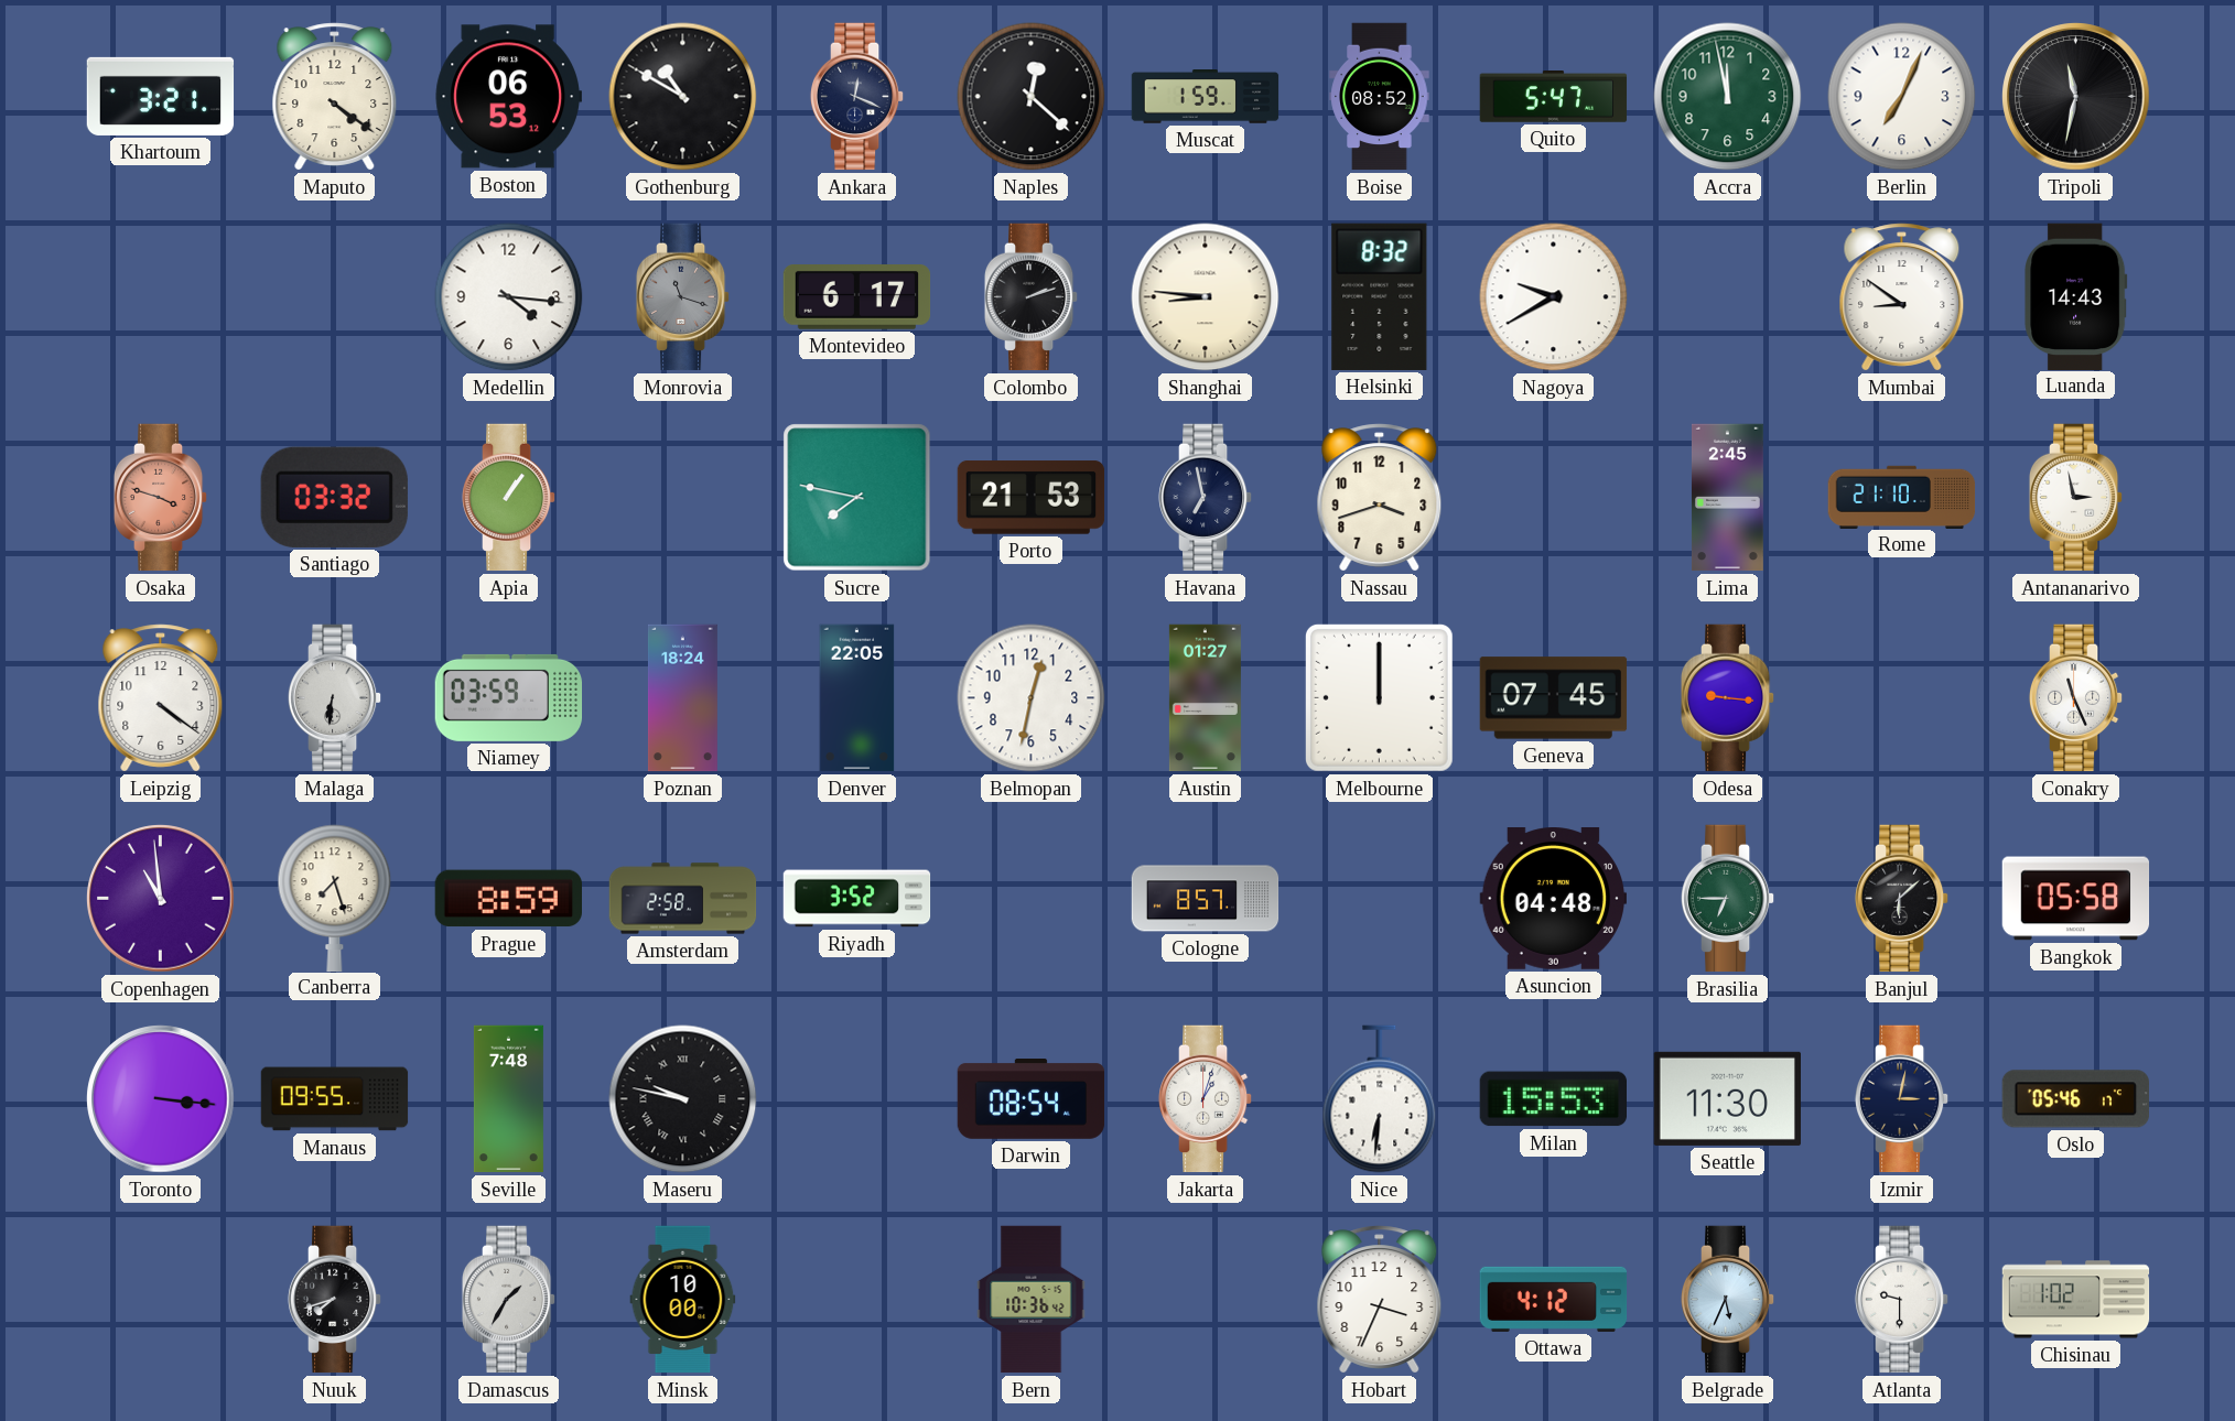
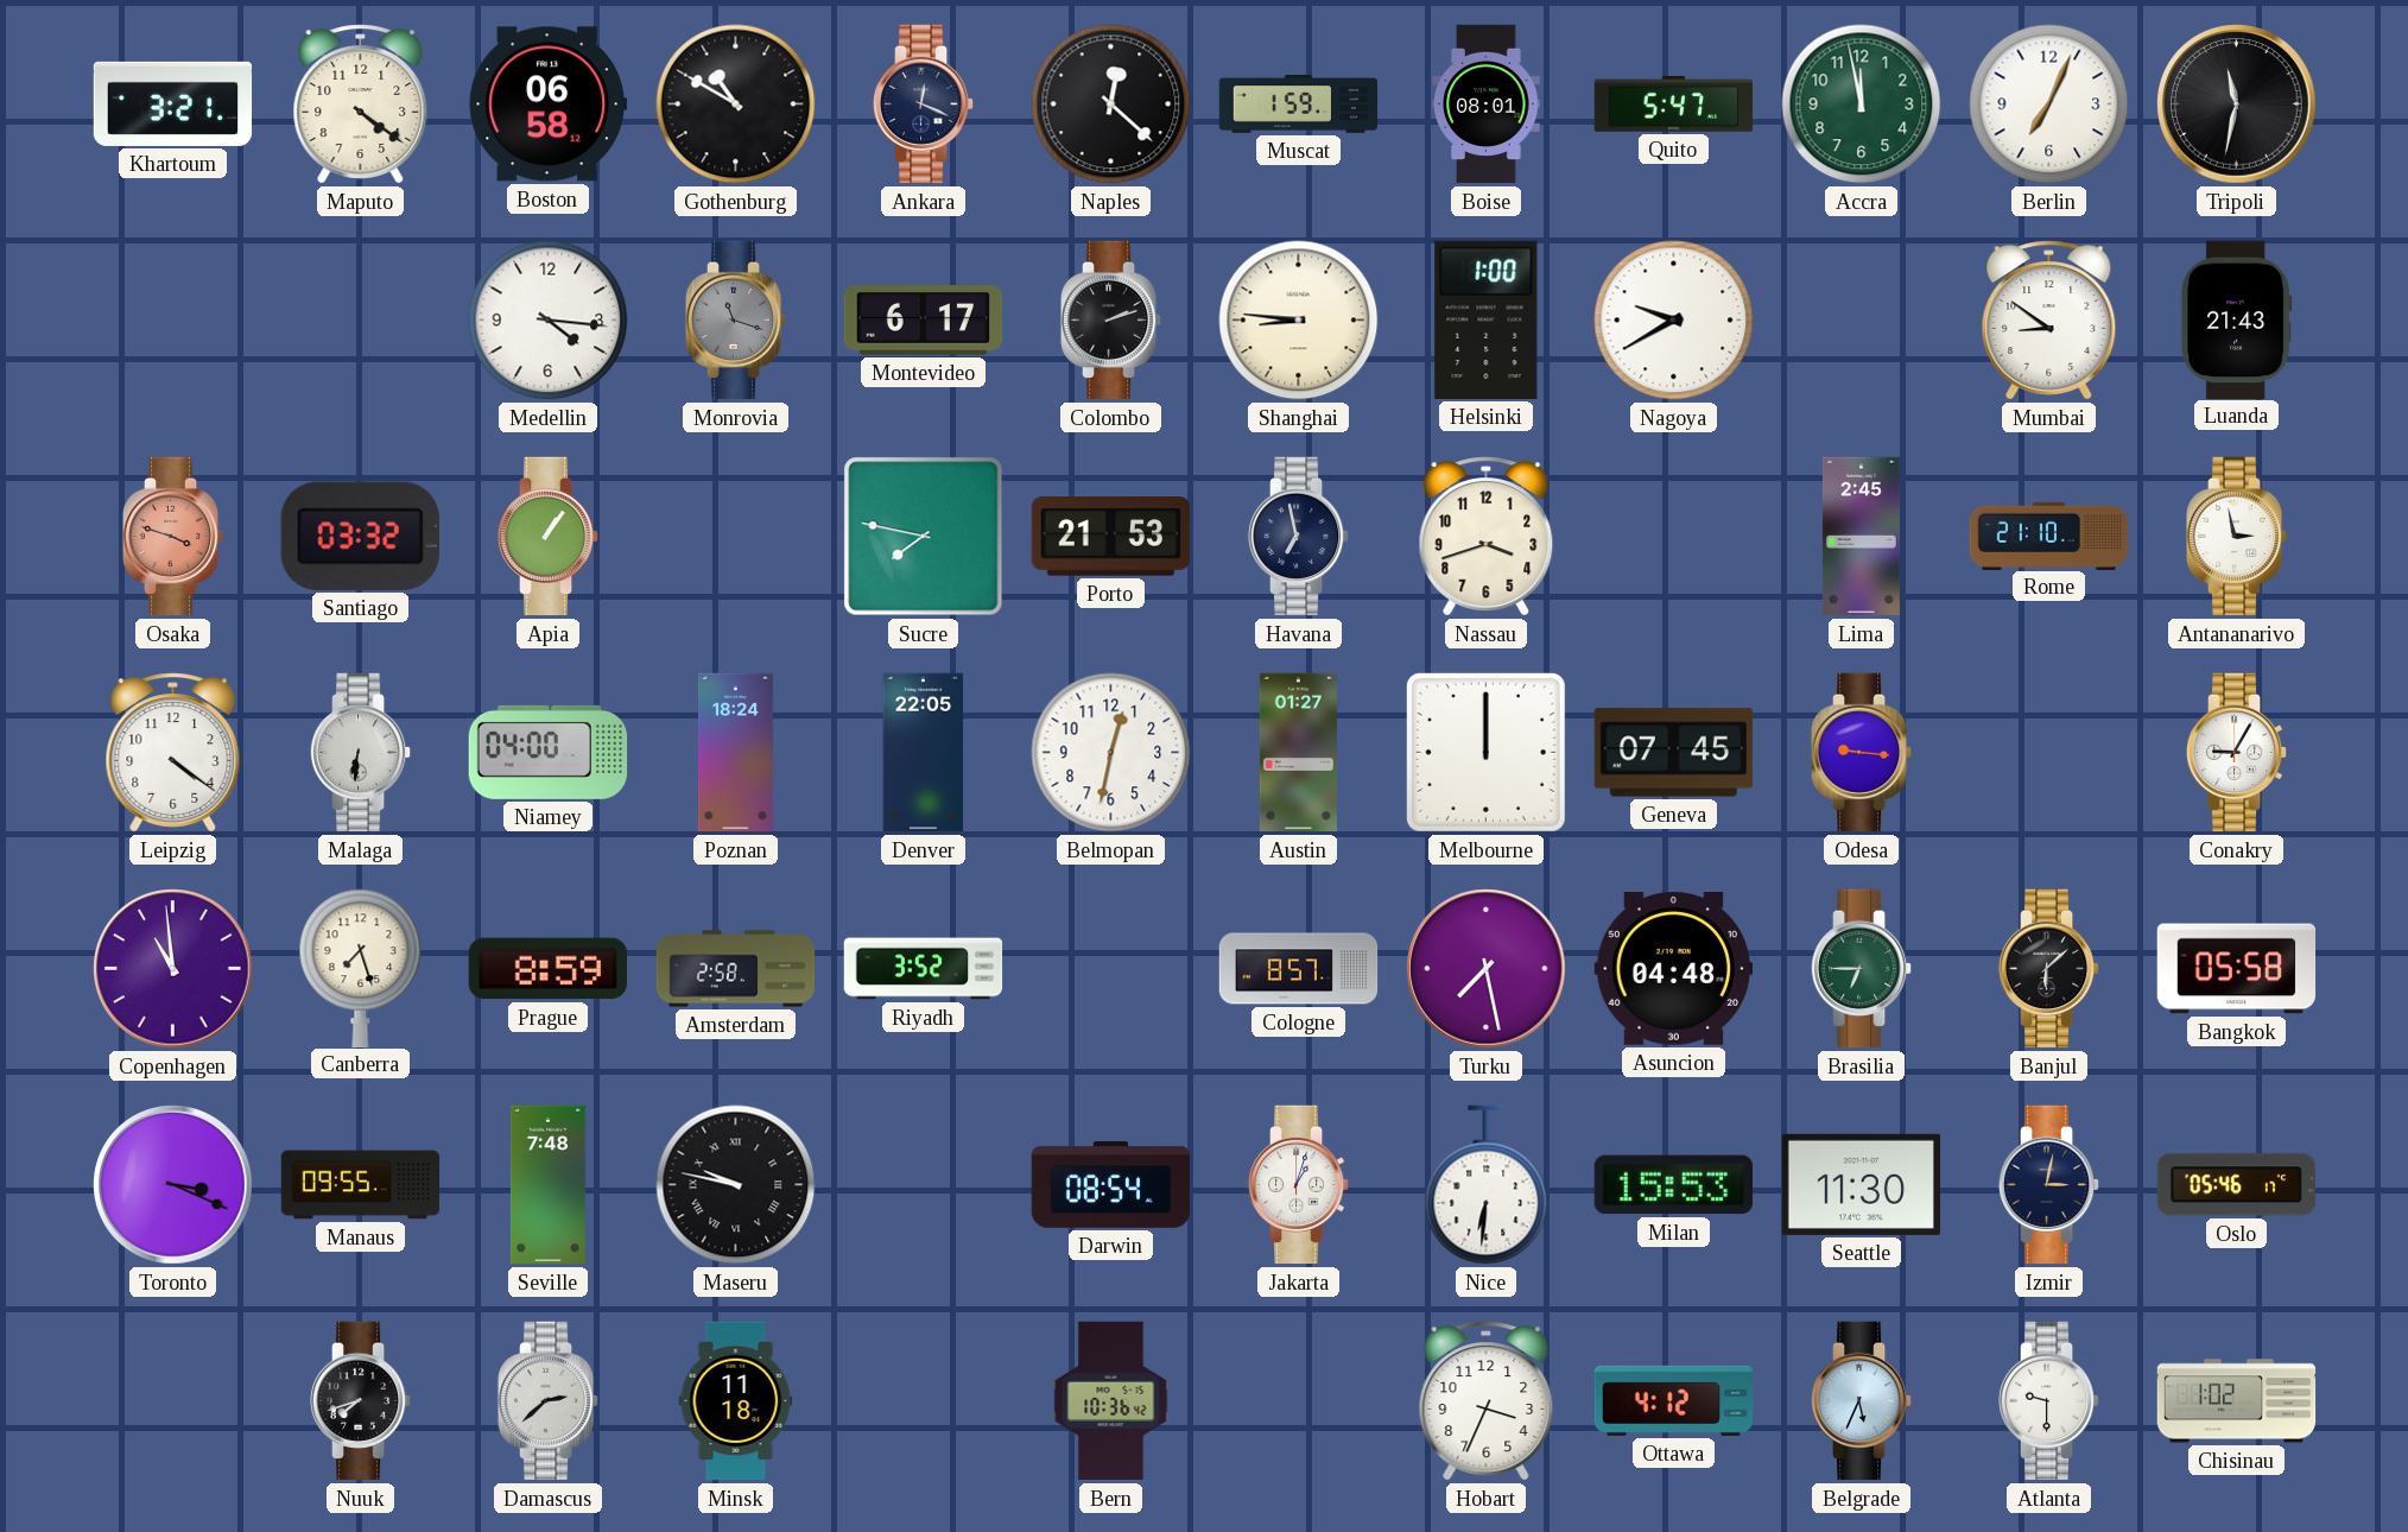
Boston: 06:53 -> 06:58
Boise: 08:52 -> 08:01
Helsinki: 8:32 -> 1:00
Luanda: 14:43 -> 21:43
Niamey: 03:59 -> 04:00
Conakry: 11:26 -> 9:05
Turku: none -> 7:28
Toronto: 3:16 -> 3:19
Damascus: 1:35 -> 2:38
Minsk: 10:00 -> 11:18
